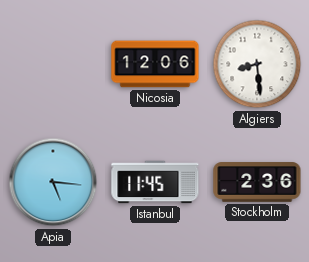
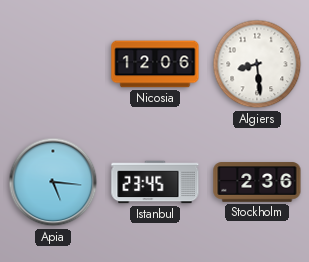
Istanbul: 11:45 -> 23:45
